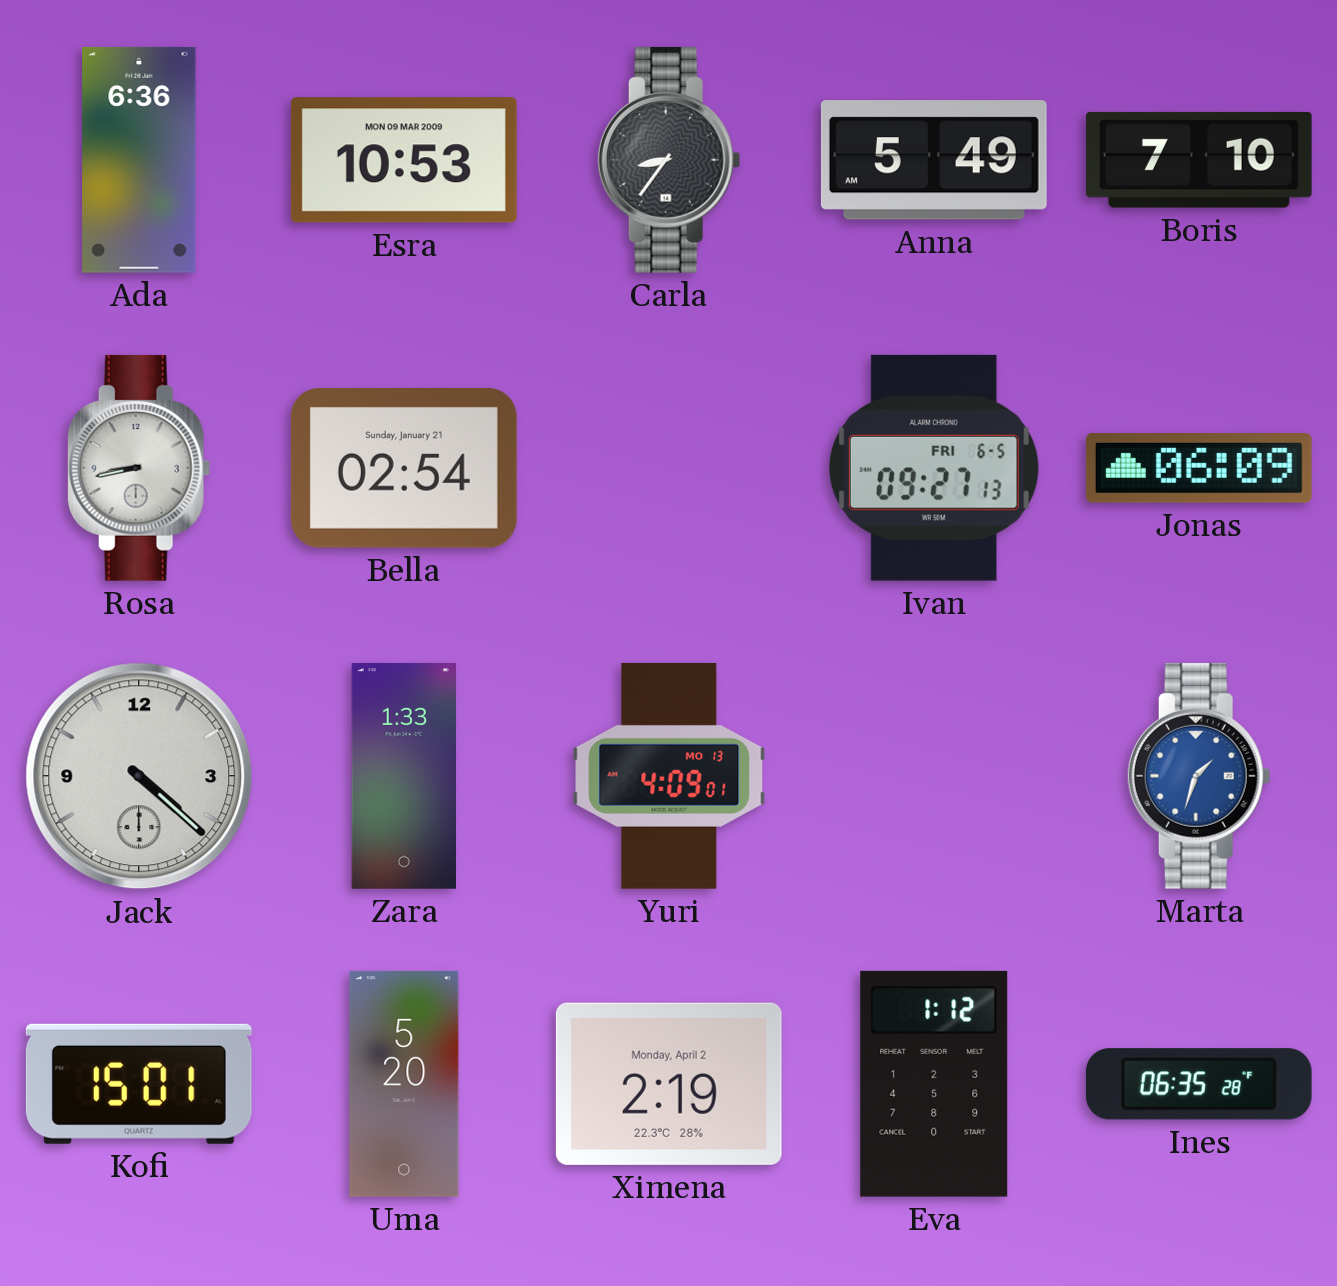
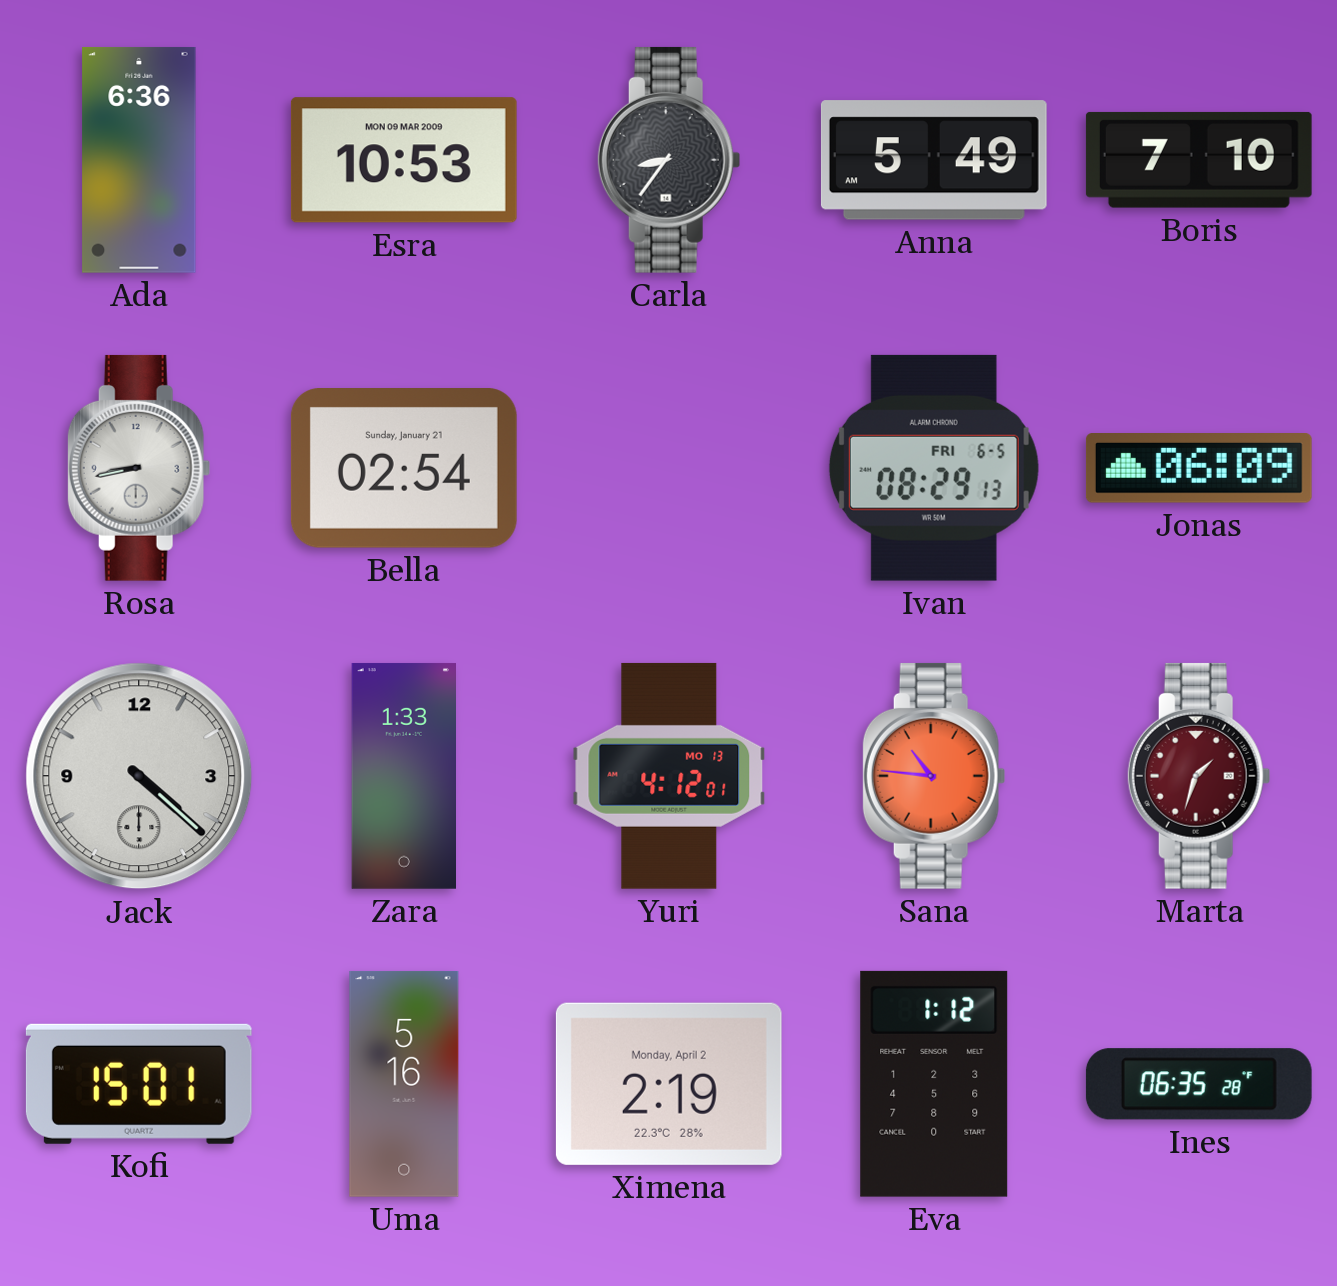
Ivan: 09:27 -> 08:29
Yuri: 4:09 -> 4:12
Sana: none -> 10:46
Marta dial: blue -> burgundy
Uma: 5:20 -> 5:16
